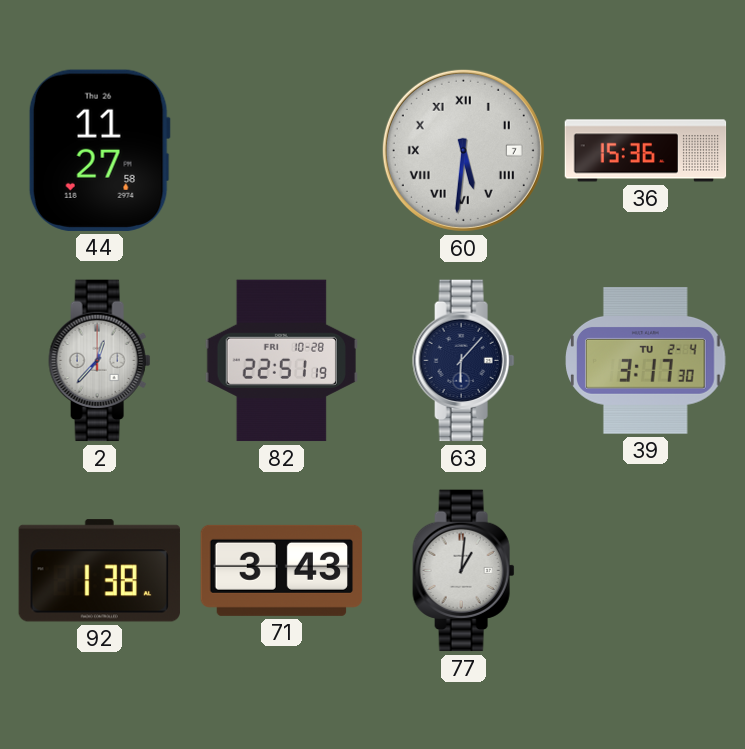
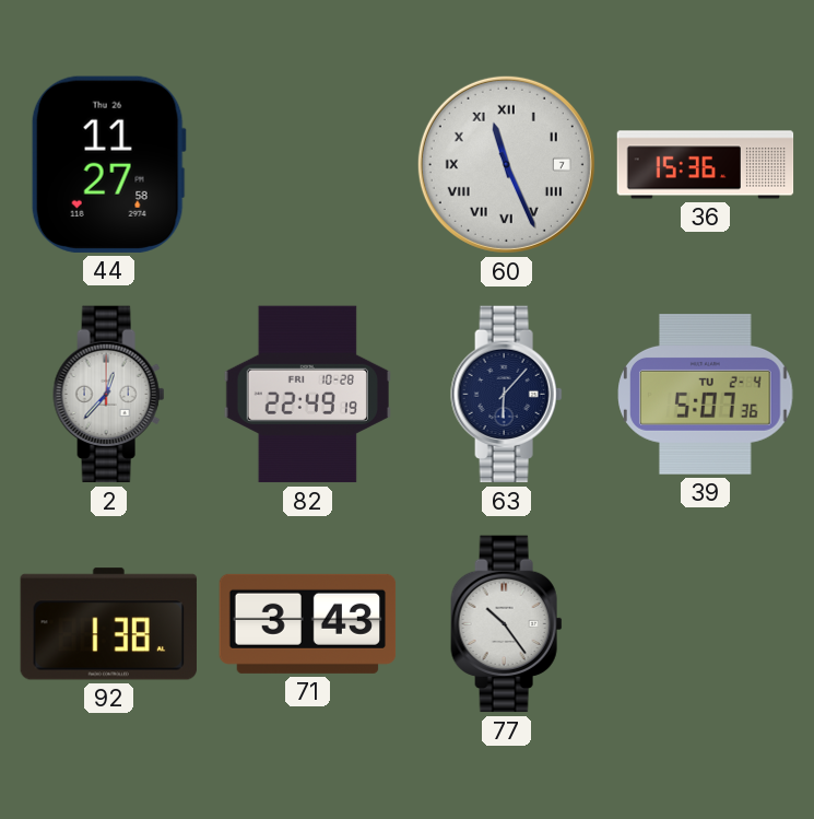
60: 5:31 -> 11:26
82: 22:51 -> 22:49
39: 3:17 -> 5:07
77: 1:01 -> 10:24
